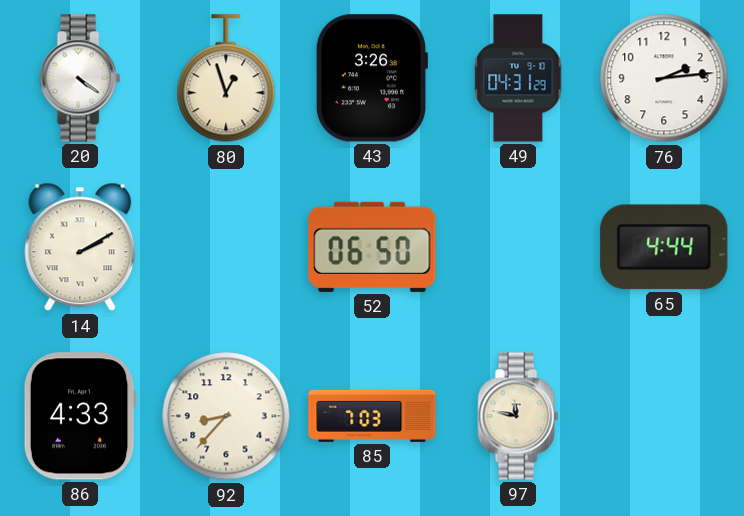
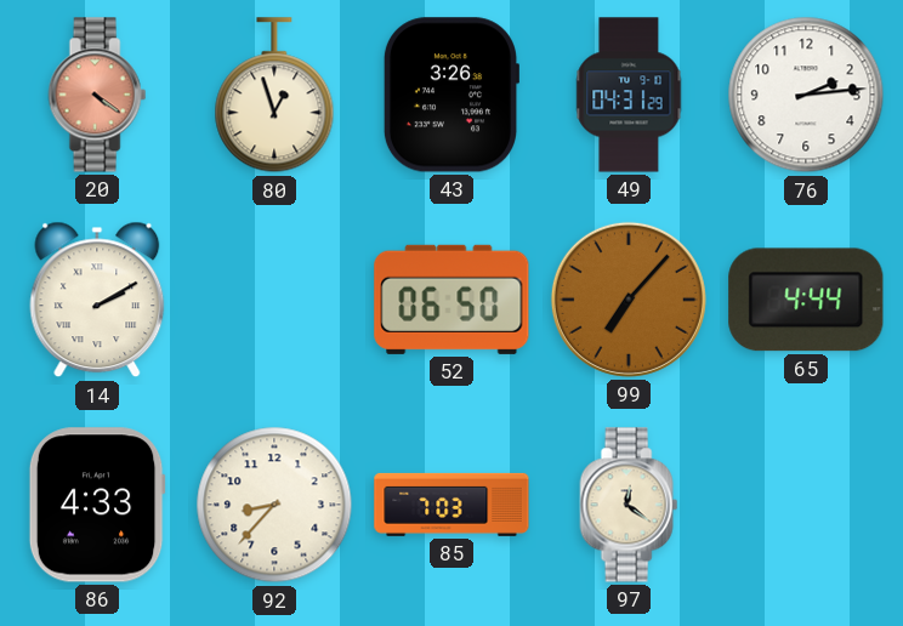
20 dial: white -> salmon
99: none -> 7:07
97: 11:47 -> 12:21
